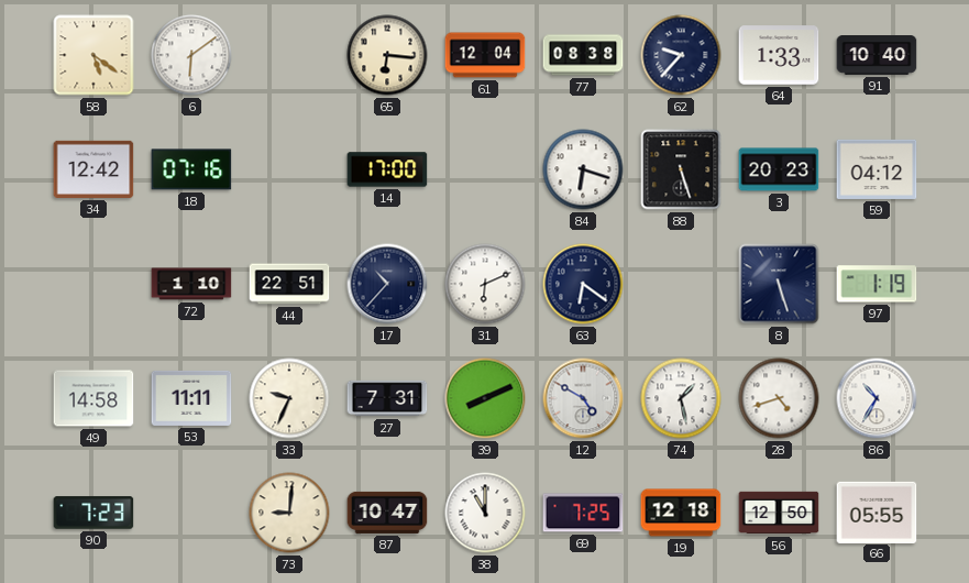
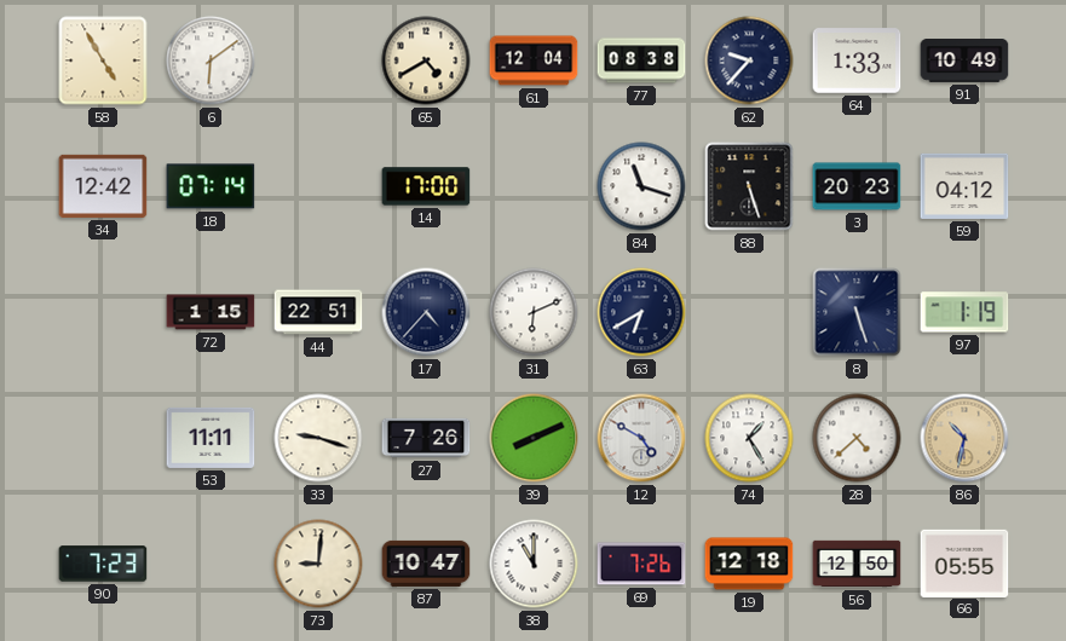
58: 5:21 -> 4:55
65: 6:16 -> 4:40
91: 10:40 -> 10:49
18: 07:16 -> 07:14
84: 6:18 -> 11:18
72: 1:10 -> 1:15
17: 10:37 -> 4:37
63: 6:21 -> 6:40
49: 14:58 -> none
33: 9:34 -> 9:18
27: 7:31 -> 7:26
74: 1:28 -> 1:25
28: 4:42 -> 4:38
86: 10:35 -> 10:32
86 dial: white -> champagne
69: 7:25 -> 7:26
